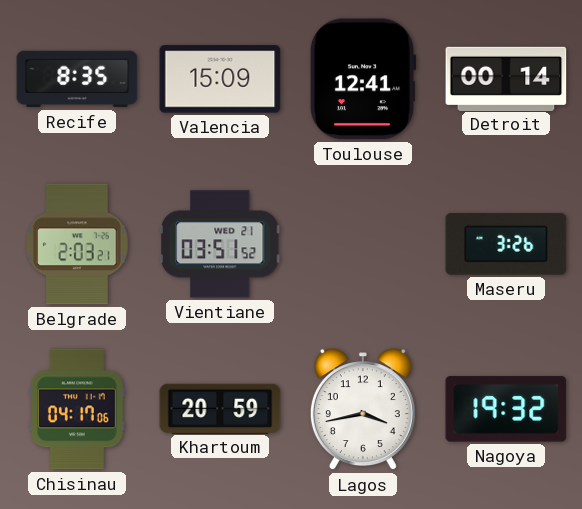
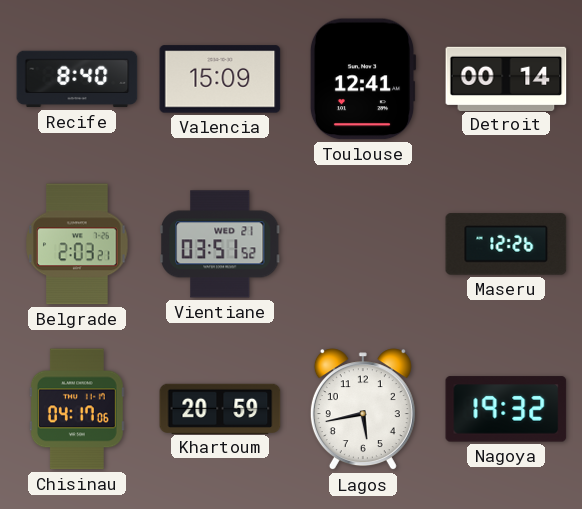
Recife: 8:35 -> 8:40
Maseru: 3:26 -> 12:26
Lagos: 3:43 -> 5:43
